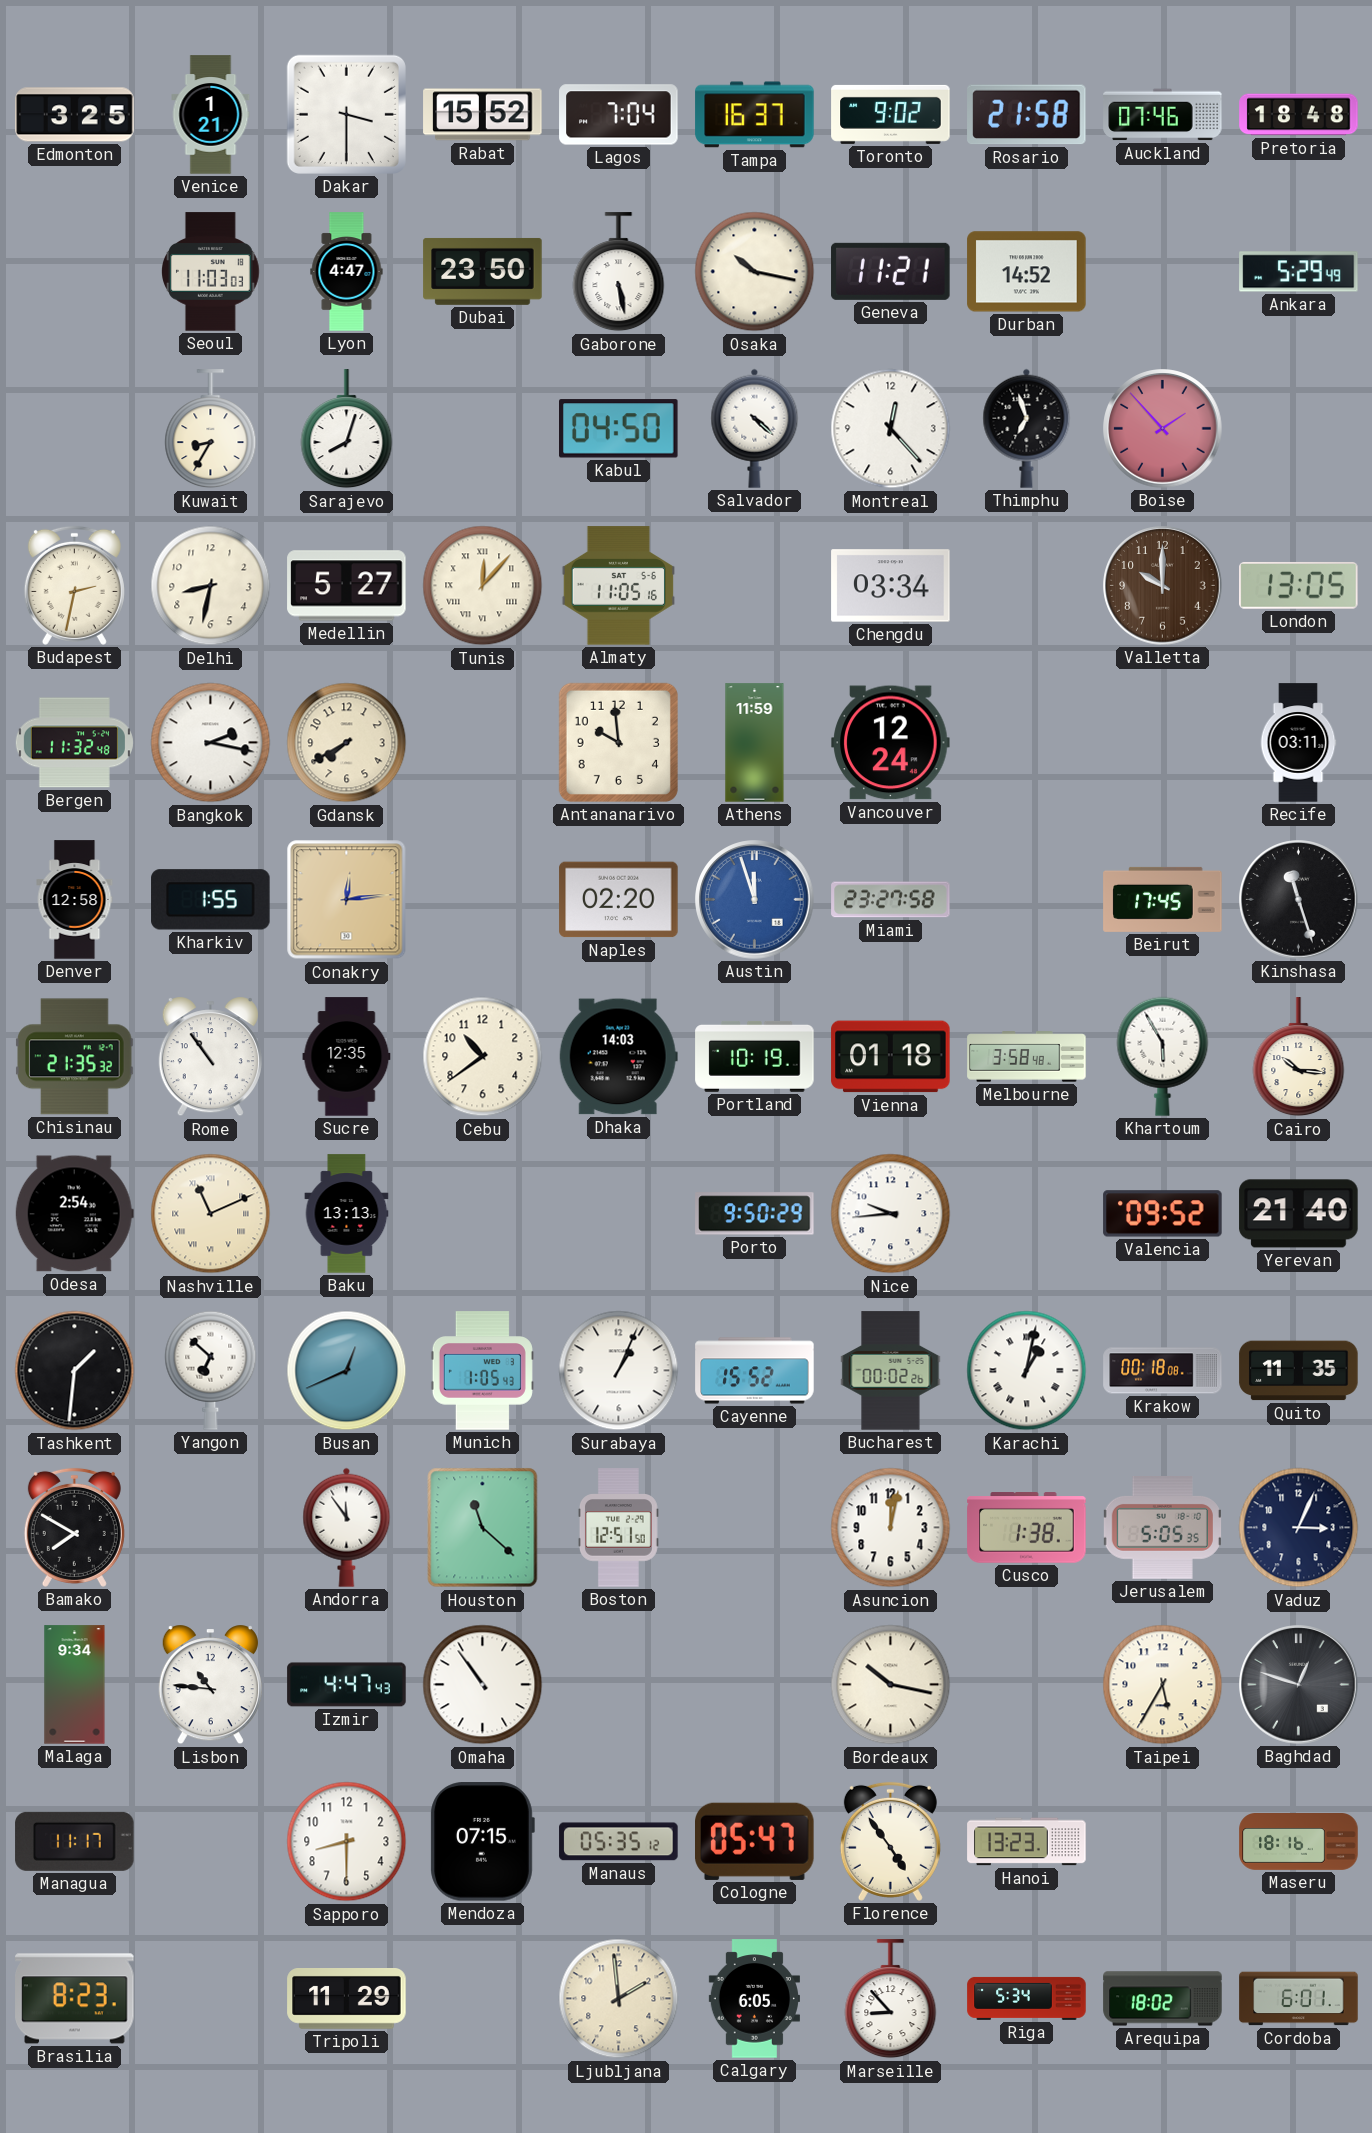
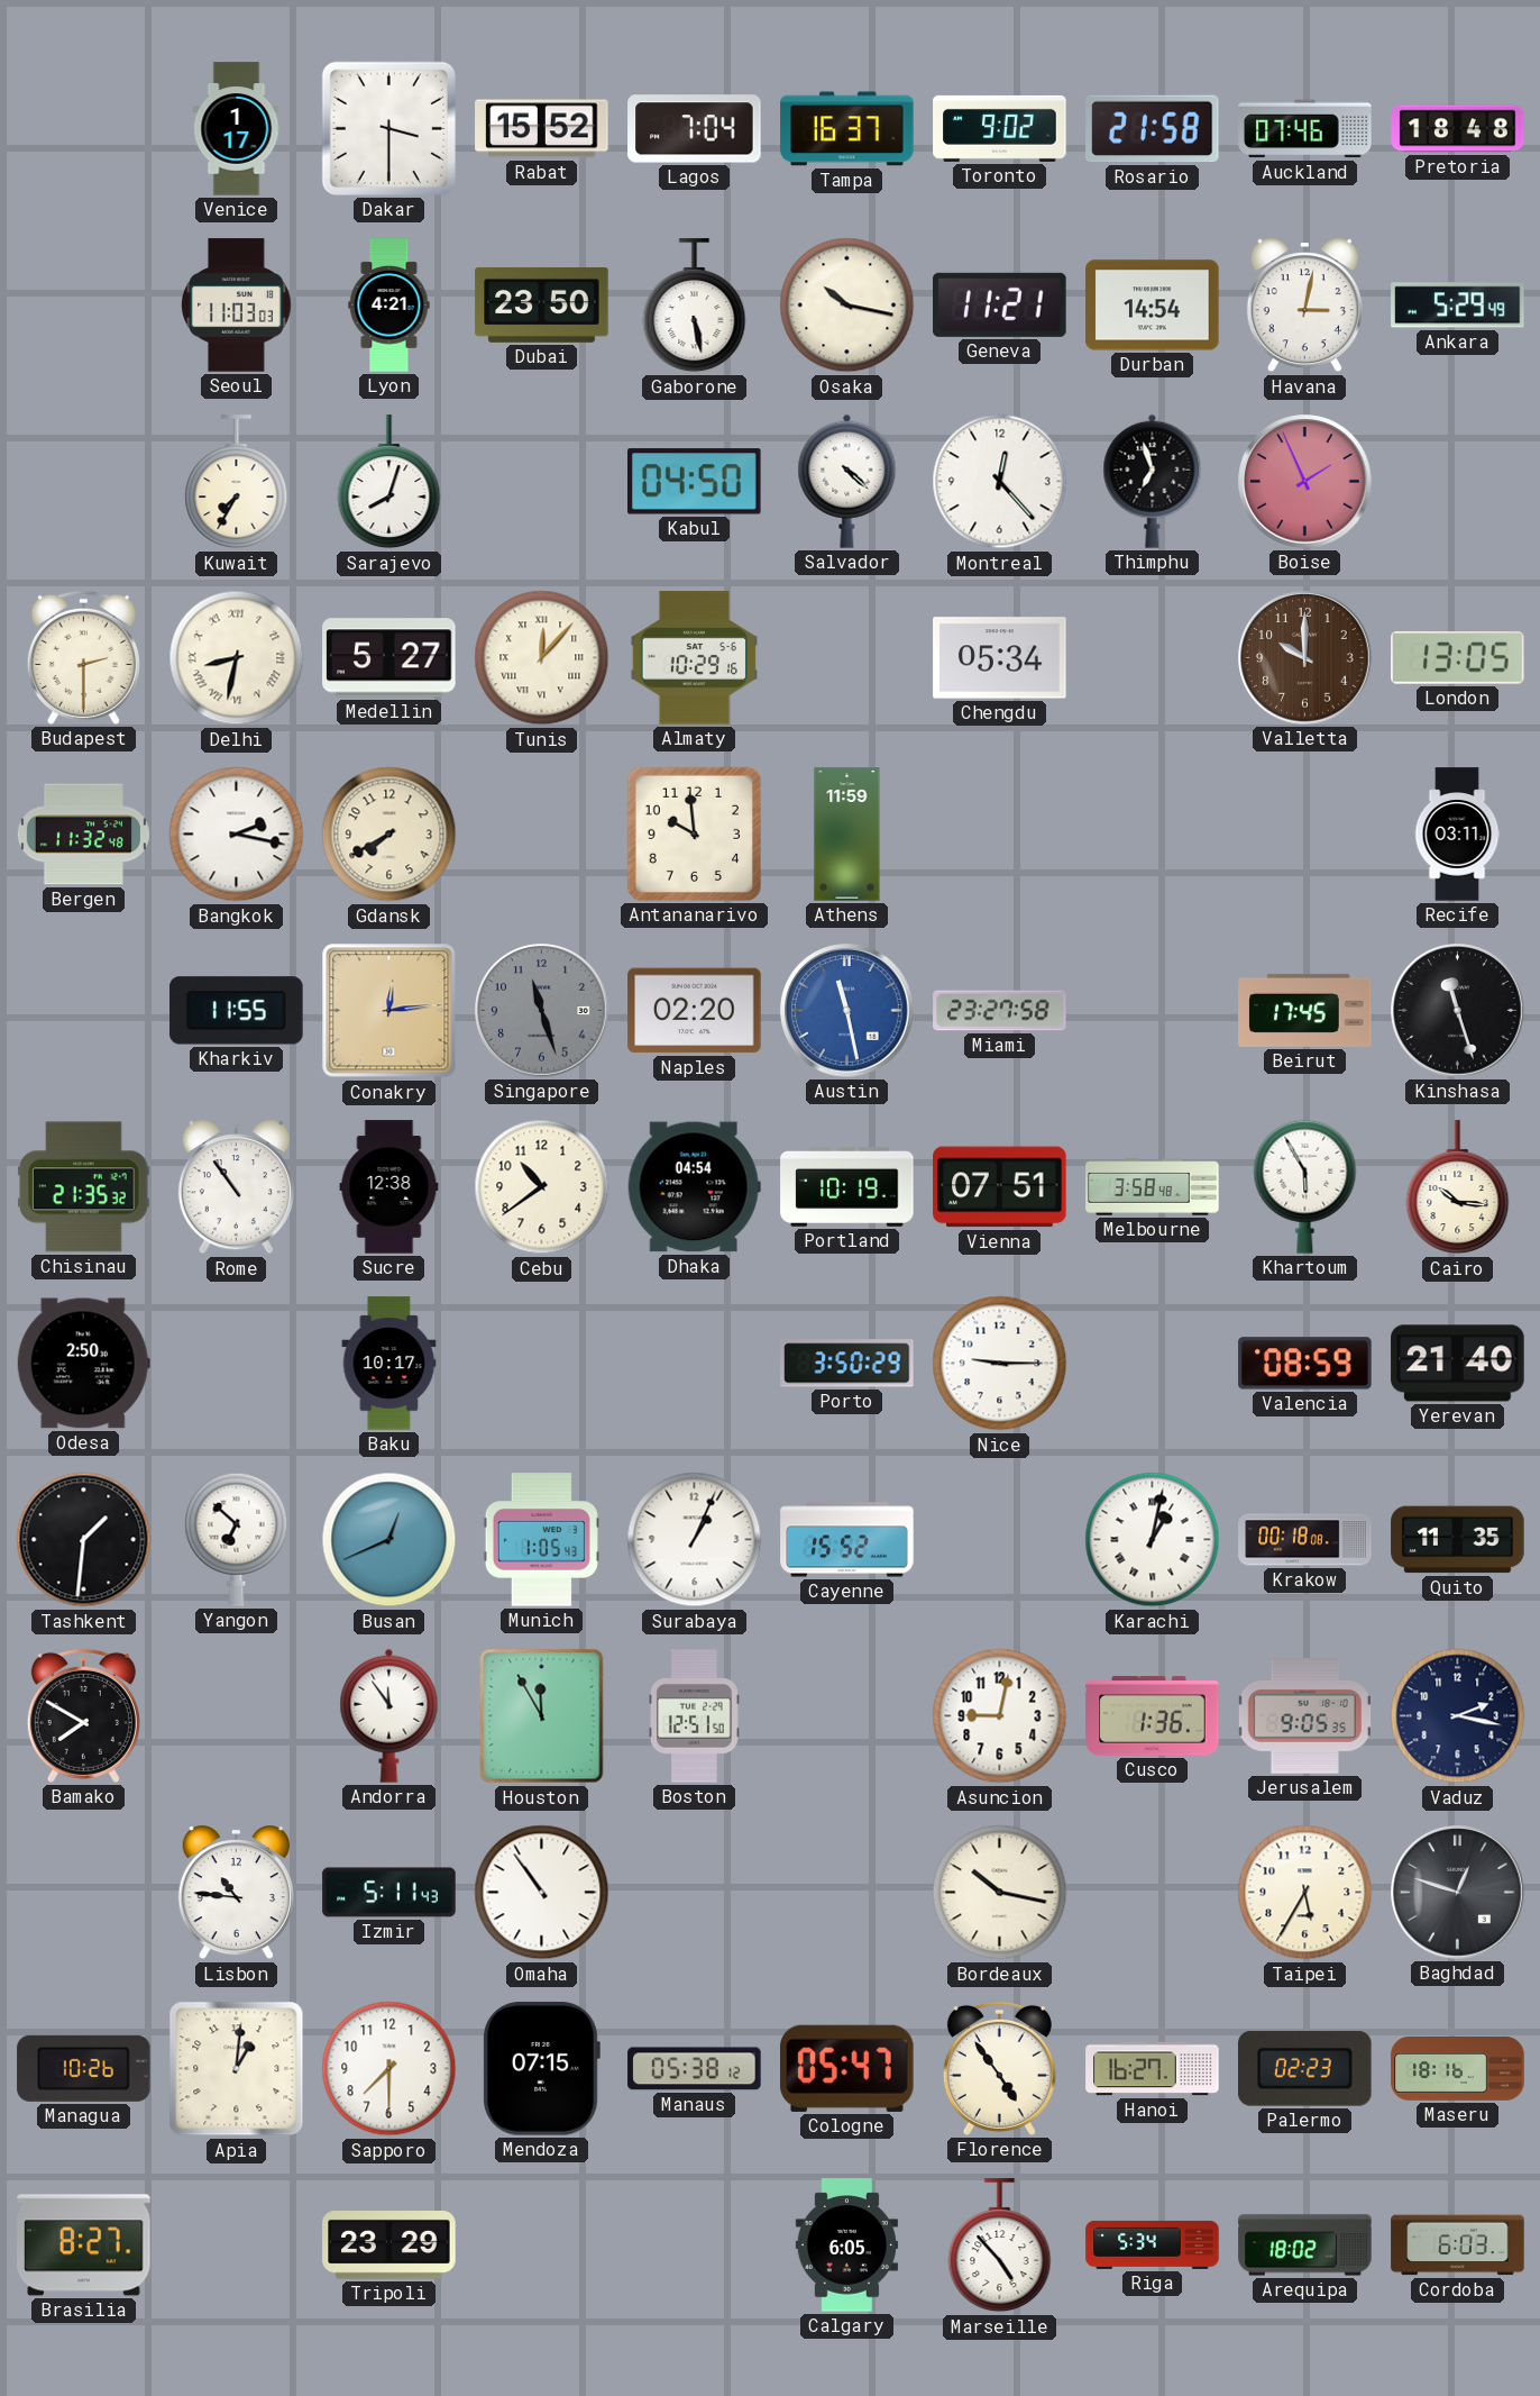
Edmonton: 3:25 -> none
Venice: 1:21 -> 1:17
Lyon: 4:47 -> 4:21
Durban: 14:52 -> 14:54
Havana: none -> 3:02
Kuwait: 8:35 -> 7:35
Boise: 1:53 -> 1:56
Budapest: 2:32 -> 2:30
Delhi numerals: Arabic -> Roman
Almaty: 11:05 -> 10:29
Chengdu: 03:34 -> 05:34
Vancouver: 12:24 -> none
Denver: 12:58 -> none
Kharkiv: 1:55 -> 11:55
Singapore: none -> 11:27
Austin: 11:57 -> 11:28
Sucre: 12:35 -> 12:38
Dhaka: 14:03 -> 04:54
Vienna: 01:18 -> 07:51
Odesa: 2:54 -> 2:50
Nashville: 11:11 -> none
Baku: 13:13 -> 10:17
Porto: 9:50 -> 3:50
Nice: 9:44 -> 9:15
Valencia: 09:52 -> 08:59
Bucharest: 00:02 -> none
Houston: 11:22 -> 11:55
Asuncion: 12:02 -> 9:02
Cusco: 1:38 -> 1:36
Jerusalem: 5:05 -> 9:05
Vaduz: 3:04 -> 2:17
Malaga: 9:34 -> none
Izmir: 4:47 -> 5:11
Managua: 11:17 -> 10:26
Apia: none -> 1:01
Sapporo: 8:30 -> 7:30
Manaus: 05:35 -> 05:38
Hanoi: 13:23 -> 16:27
Palermo: none -> 02:23
Brasilia: 8:23 -> 8:27
Tripoli: 11:29 -> 23:29
Ljubljana: 1:59 -> none
Marseille: 8:53 -> 4:53
Cordoba: 6:01 -> 6:03
